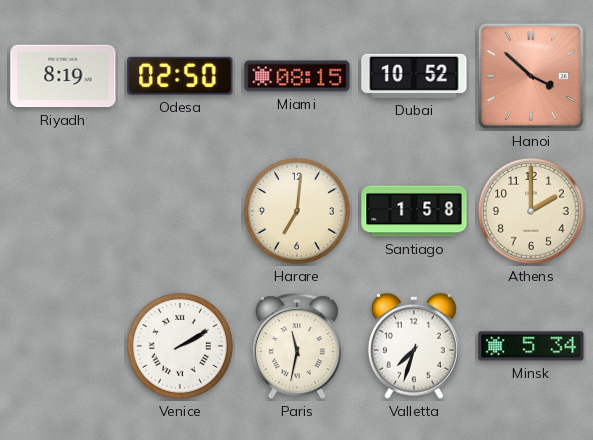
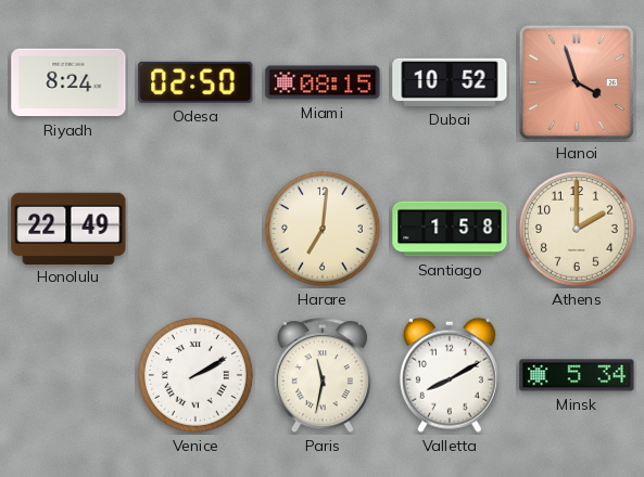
Riyadh: 8:19 -> 8:24
Hanoi: 3:52 -> 3:57
Honolulu: none -> 22:49
Valletta: 7:33 -> 8:10
